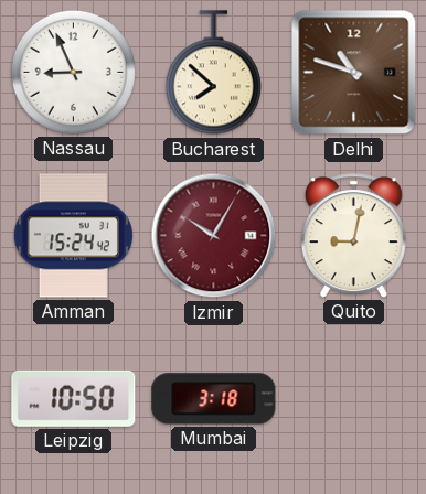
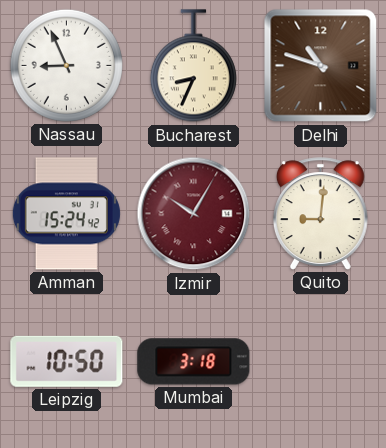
Bucharest: 7:52 -> 8:34
Quito: 9:02 -> 9:01
